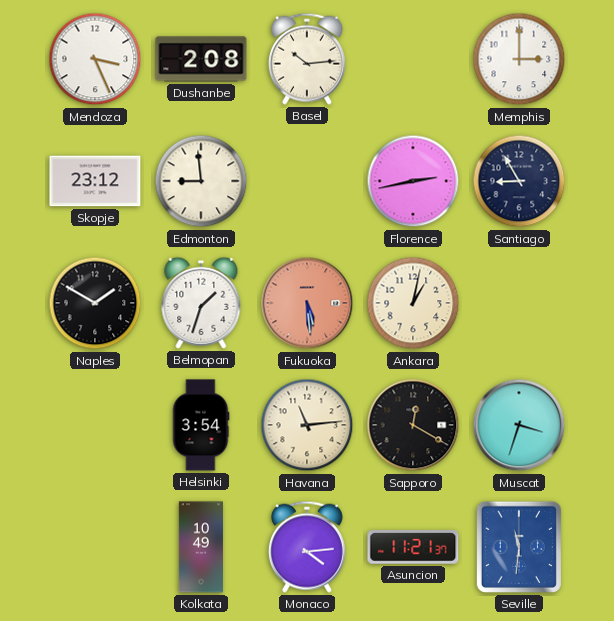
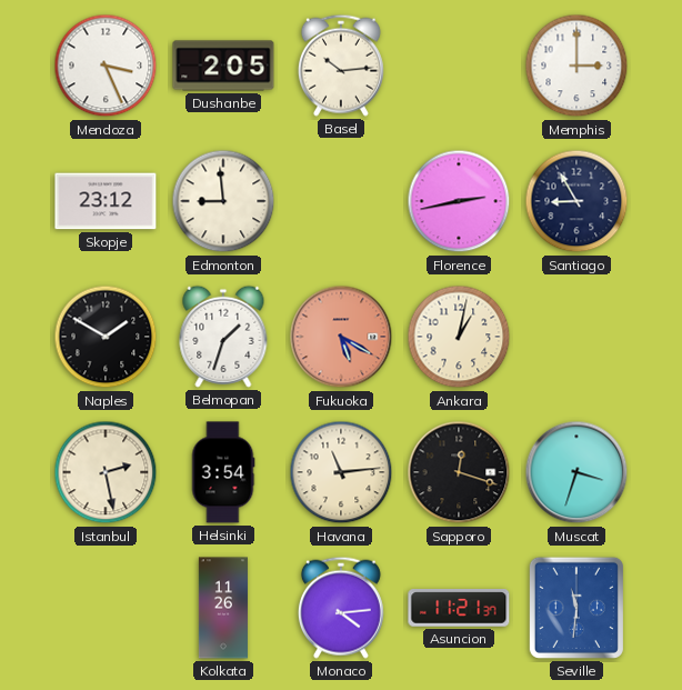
Dushanbe: 2:08 -> 2:05
Fukuoka: 5:29 -> 5:20
Istanbul: none -> 2:28
Sapporo: 12:20 -> 12:18
Kolkata: 10:49 -> 11:26
